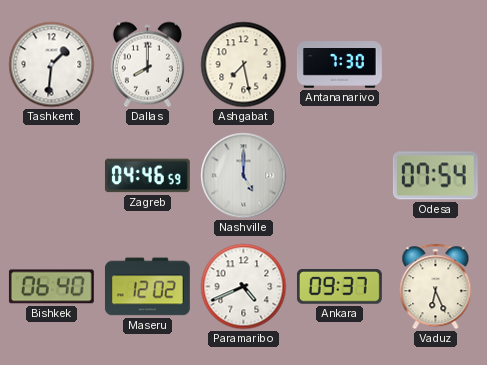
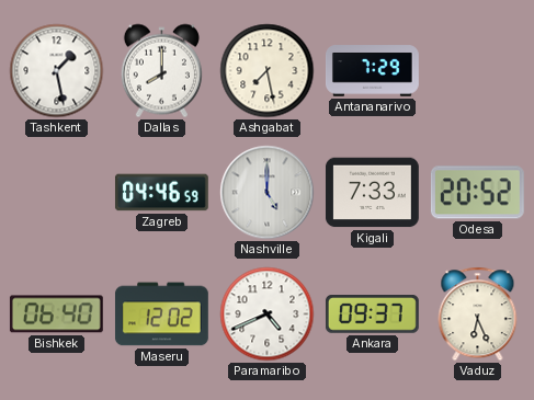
Tashkent: 1:31 -> 1:28
Antananarivo: 7:30 -> 7:29
Kigali: none -> 7:33
Odesa: 07:54 -> 20:52
